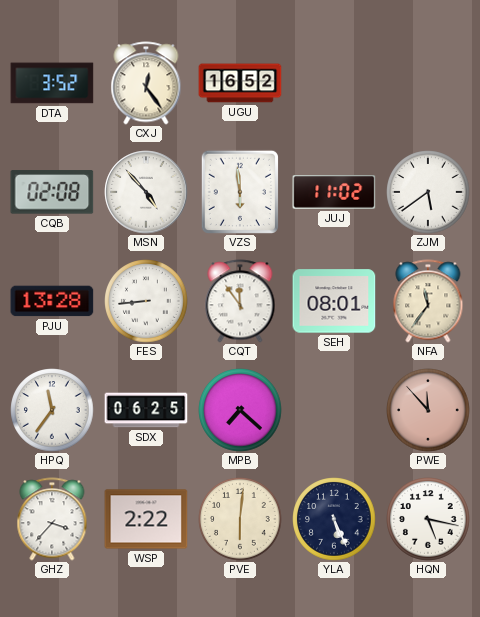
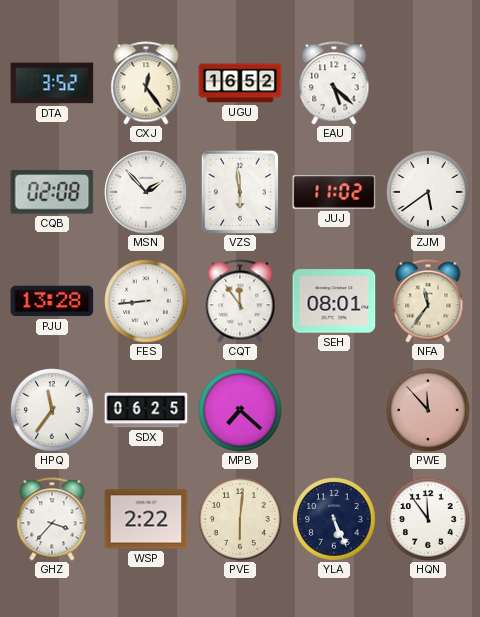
EAU: none -> 5:22
MSN: 4:53 -> 1:53
HQN: 5:17 -> 11:54
